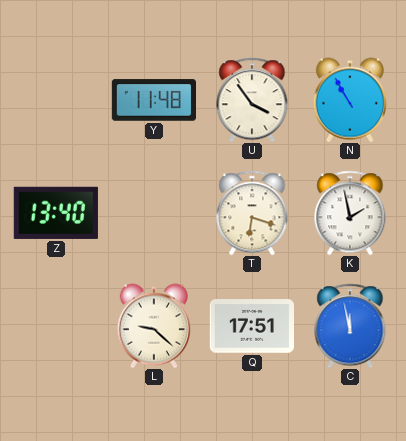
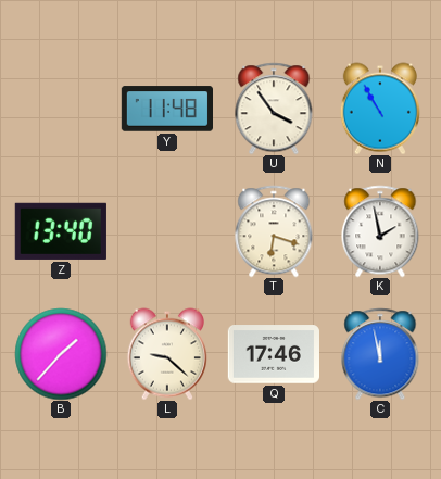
B: none -> 1:37
Q: 17:51 -> 17:46
